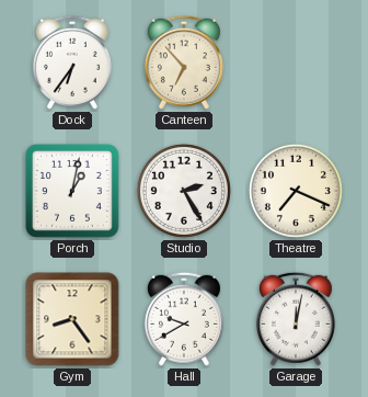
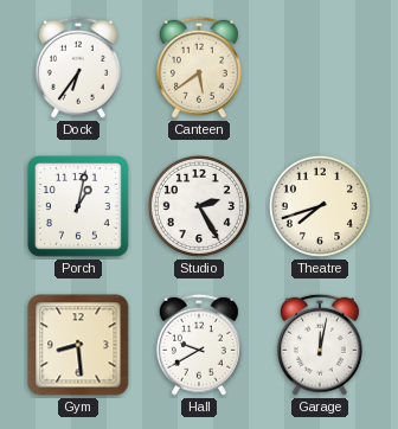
Canteen: 6:53 -> 5:39
Theatre: 7:19 -> 7:42
Gym: 8:24 -> 8:29
